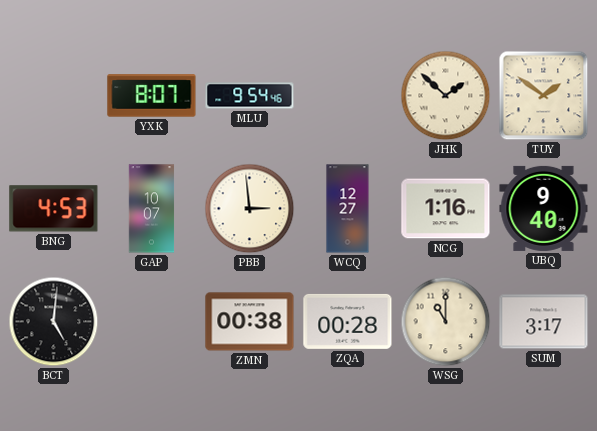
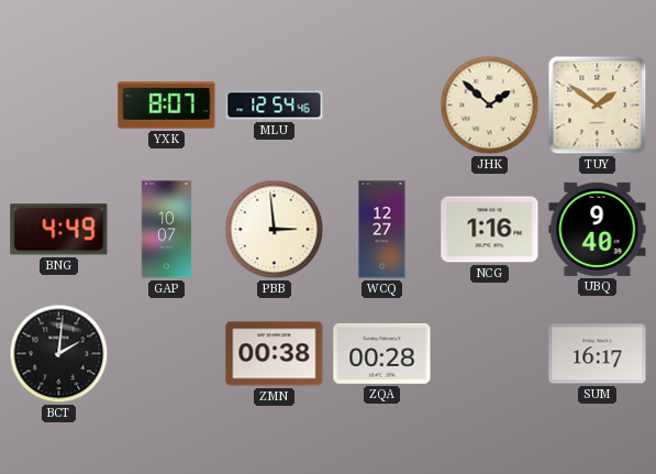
MLU: 9:54 -> 12:54
BNG: 4:53 -> 4:49
BCT: 5:01 -> 2:01
WSG: 11:00 -> none
SUM: 3:17 -> 16:17
